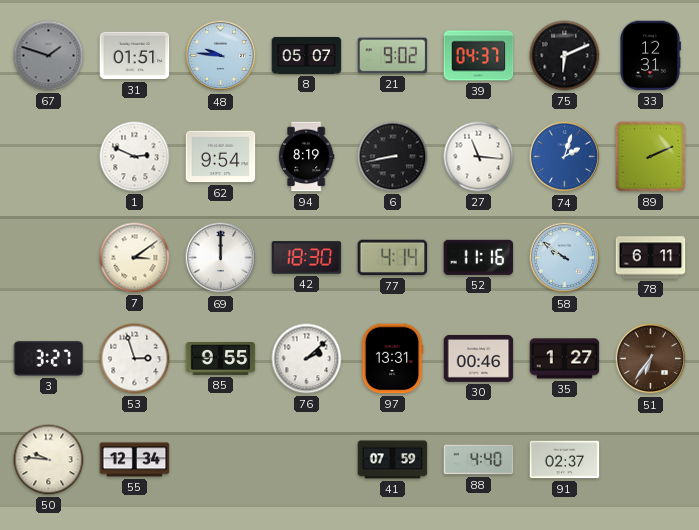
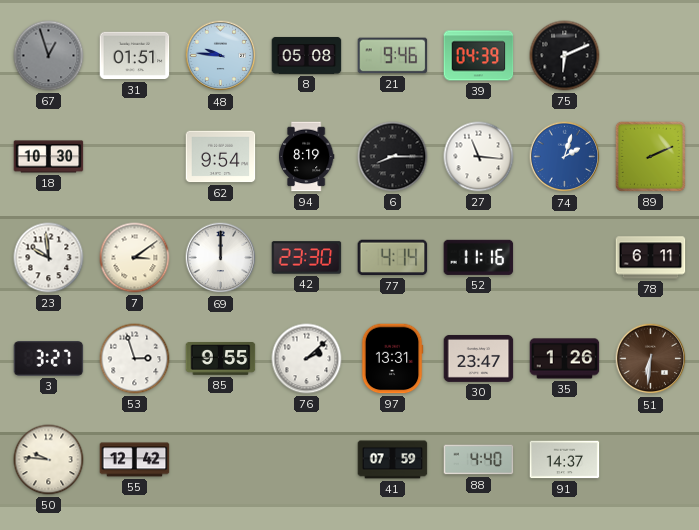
67: 1:48 -> 12:57
8: 05:07 -> 05:08
21: 9:02 -> 9:46
39: 04:37 -> 04:39
33: 12:31 -> none
18: none -> 10:30
1: 2:49 -> none
6: 8:43 -> 8:15
23: none -> 9:59
42: 18:30 -> 23:30
58: 9:51 -> none
30: 00:46 -> 23:47
35: 1:27 -> 1:26
51: 6:36 -> 6:31
55: 12:34 -> 12:42
91: 02:37 -> 14:37
